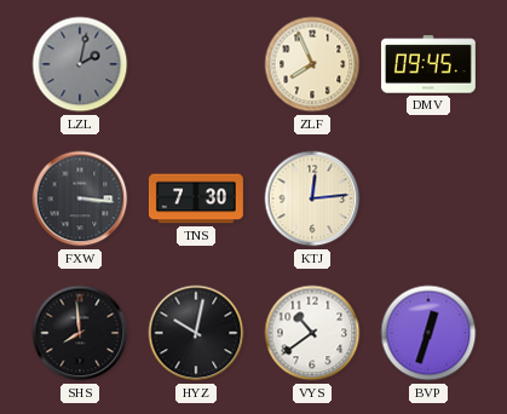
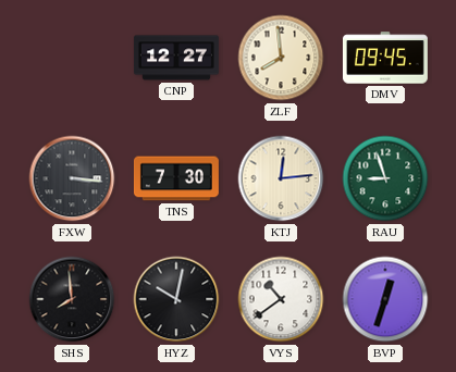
LZL: 2:02 -> none
CNP: none -> 12:27
ZLF: 7:56 -> 7:59
RAU: none -> 8:57
